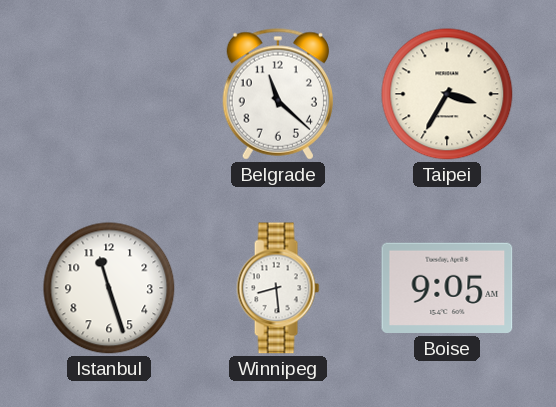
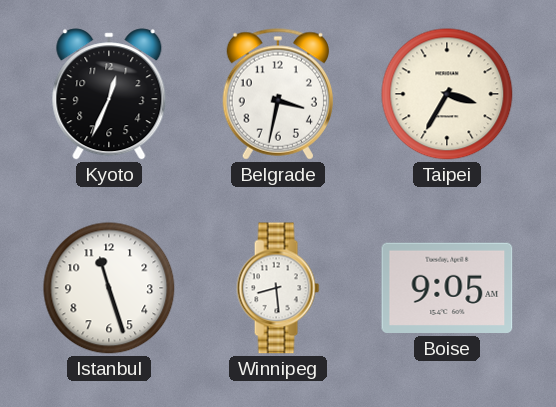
Kyoto: none -> 12:34
Belgrade: 11:22 -> 3:32
